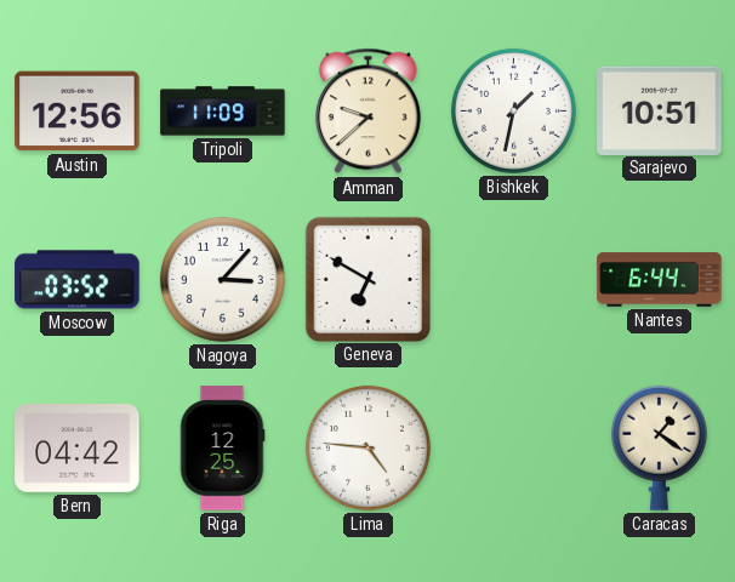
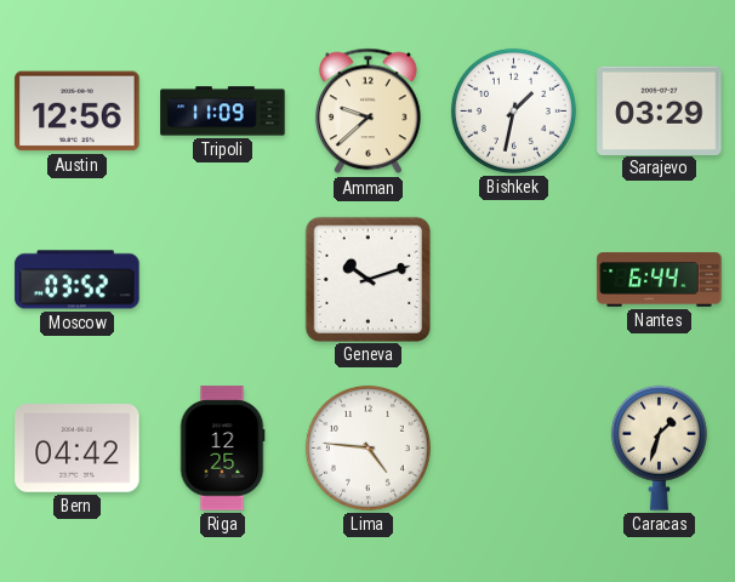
Sarajevo: 10:51 -> 03:29
Nagoya: 3:07 -> none
Geneva: 6:50 -> 10:12
Caracas: 1:21 -> 1:33
